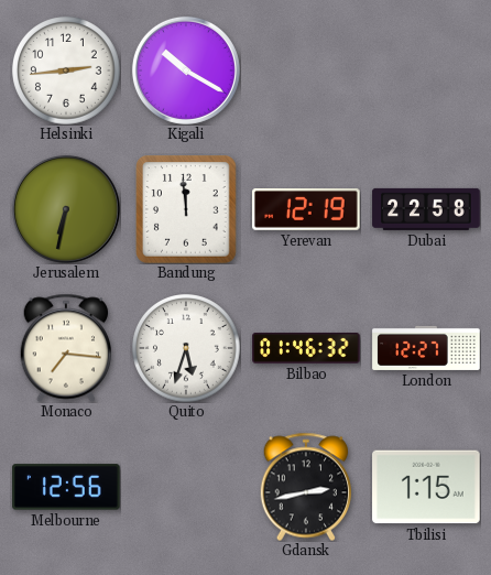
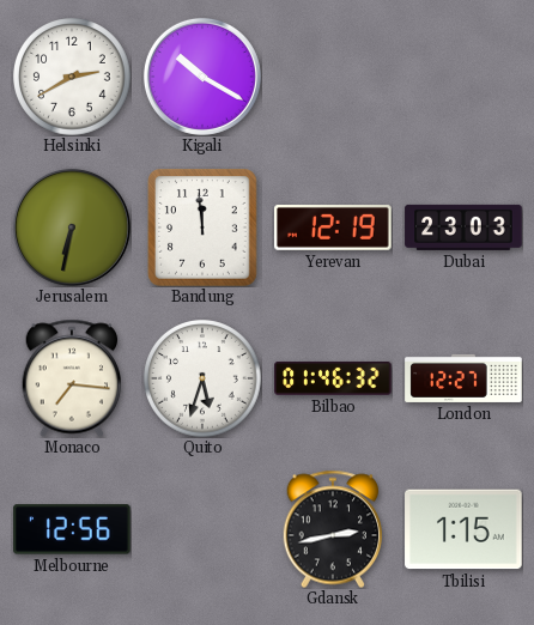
Helsinki: 2:44 -> 2:40
Dubai: 22:58 -> 23:03
